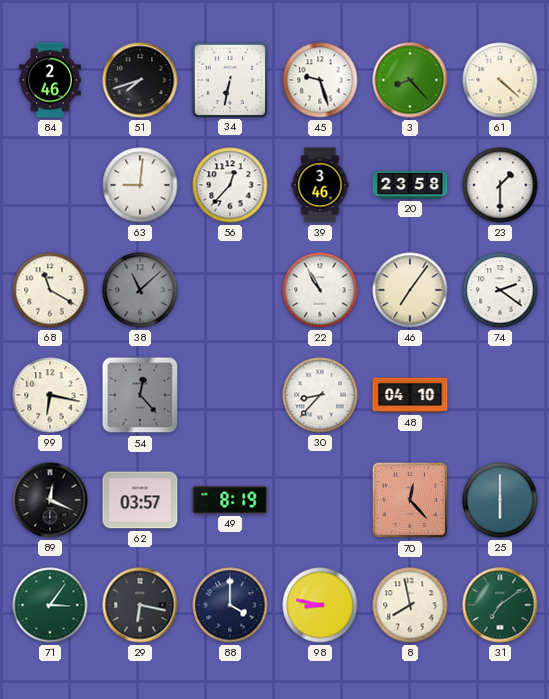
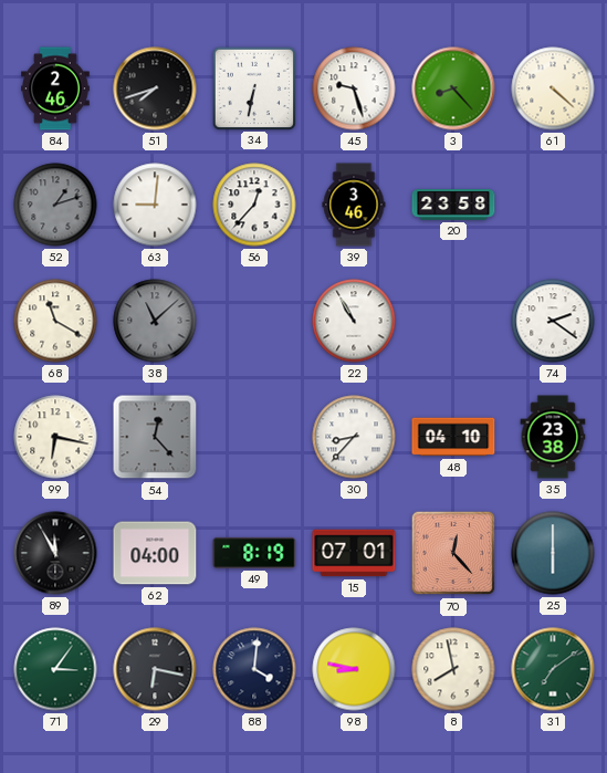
52: none -> 1:12
23: 1:30 -> none
46: 7:06 -> none
35: none -> 23:38
89: 12:19 -> 11:55
62: 03:57 -> 04:00
15: none -> 07:01
88: 4:00 -> 4:01
